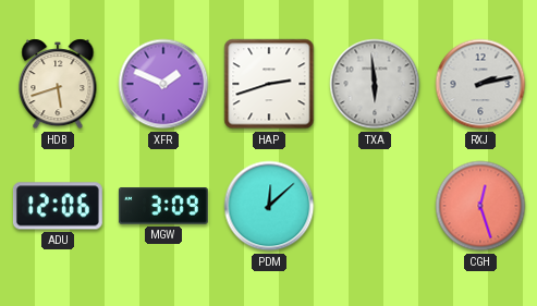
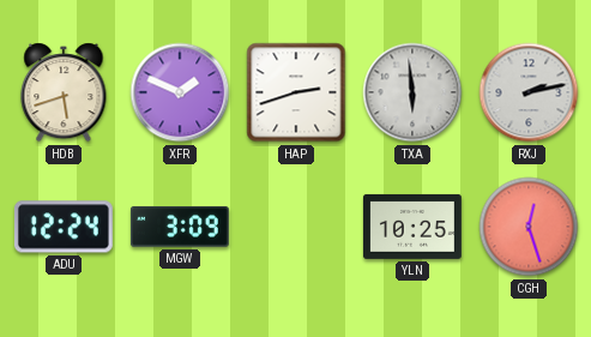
ADU: 12:06 -> 12:24
PDM: 12:08 -> none
YLN: none -> 10:25
